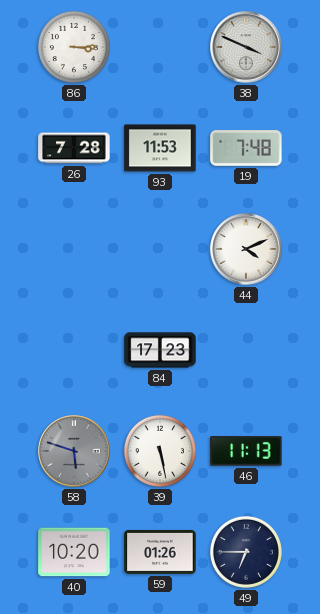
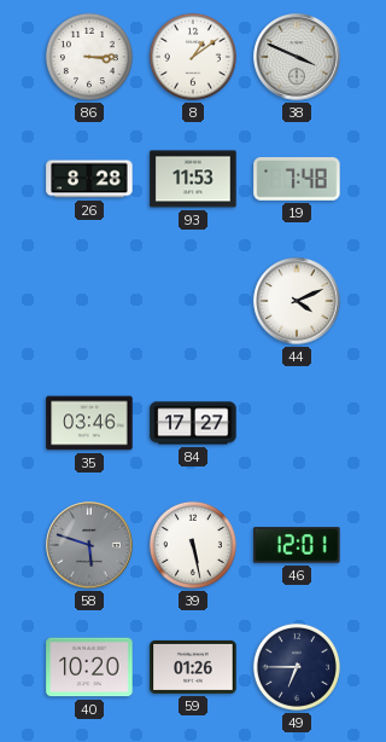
8: none -> 1:09
26: 7:28 -> 8:28
35: none -> 03:46
84: 17:23 -> 17:27
46: 11:13 -> 12:01
